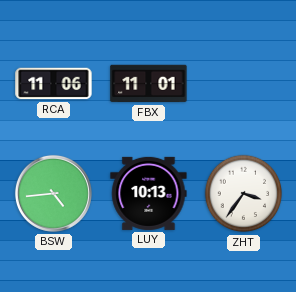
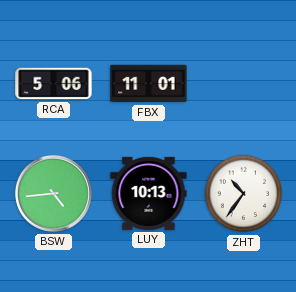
RCA: 11:06 -> 5:06
ZHT: 3:36 -> 10:36
